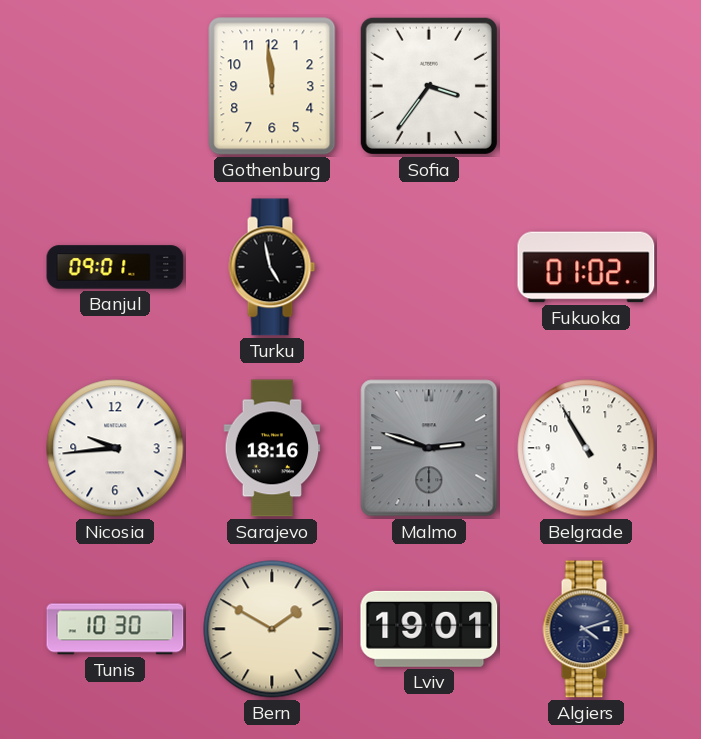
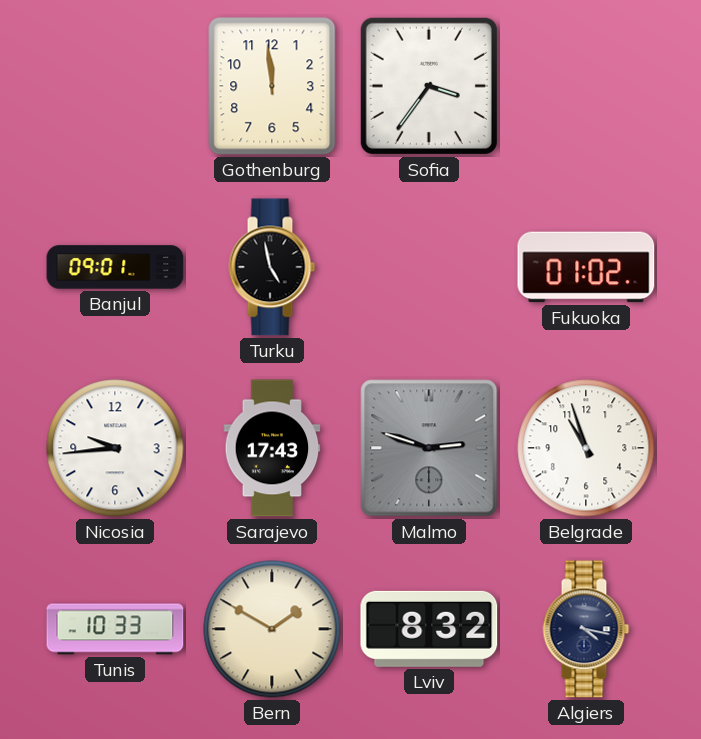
Sarajevo: 18:16 -> 17:43
Belgrade: 10:55 -> 10:57
Tunis: 10:30 -> 10:33
Lviv: 19:01 -> 8:32
Algiers: 4:12 -> 4:17
